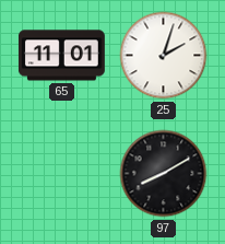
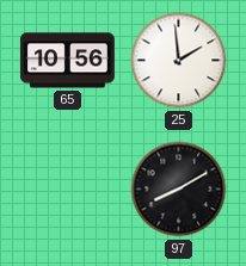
65: 11:01 -> 10:56
25: 2:03 -> 1:59
